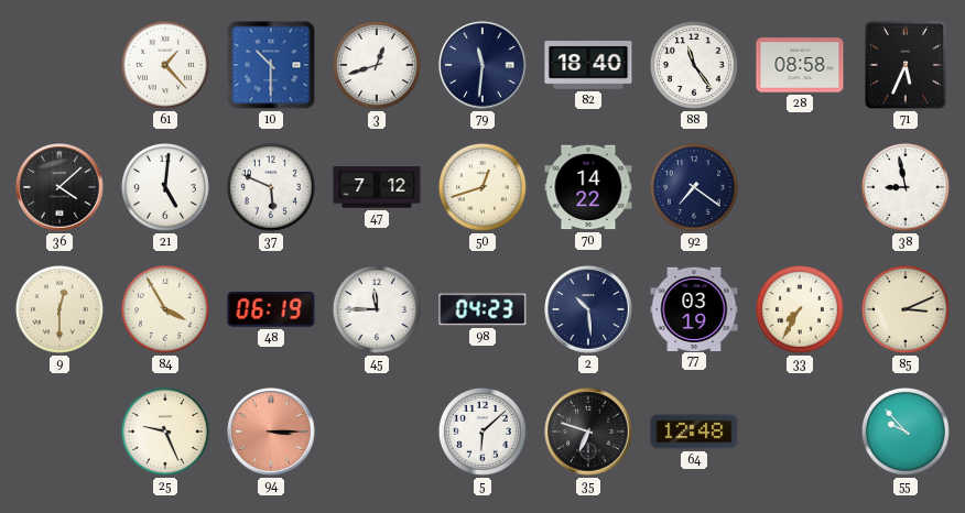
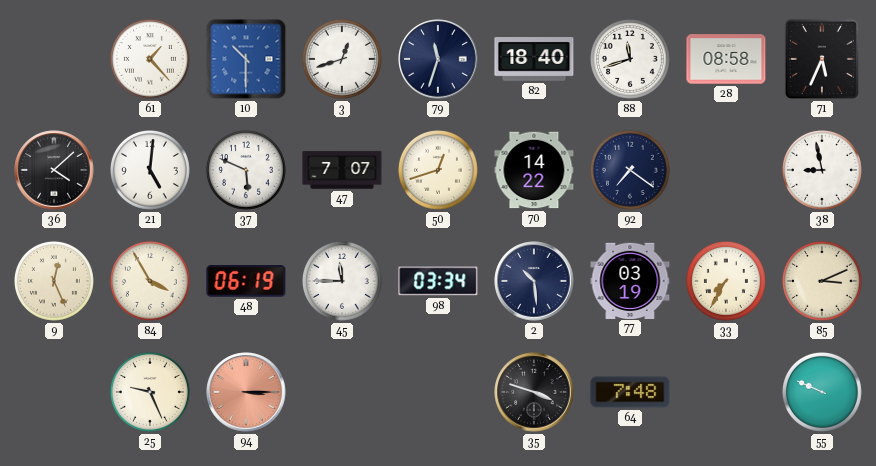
79: 11:31 -> 11:33
88: 11:24 -> 11:42
47: 7:12 -> 7:07
9: 12:30 -> 12:26
98: 04:23 -> 03:34
5: 6:08 -> none
35: 6:48 -> 3:48
64: 12:48 -> 7:48
55: 9:53 -> 9:49
